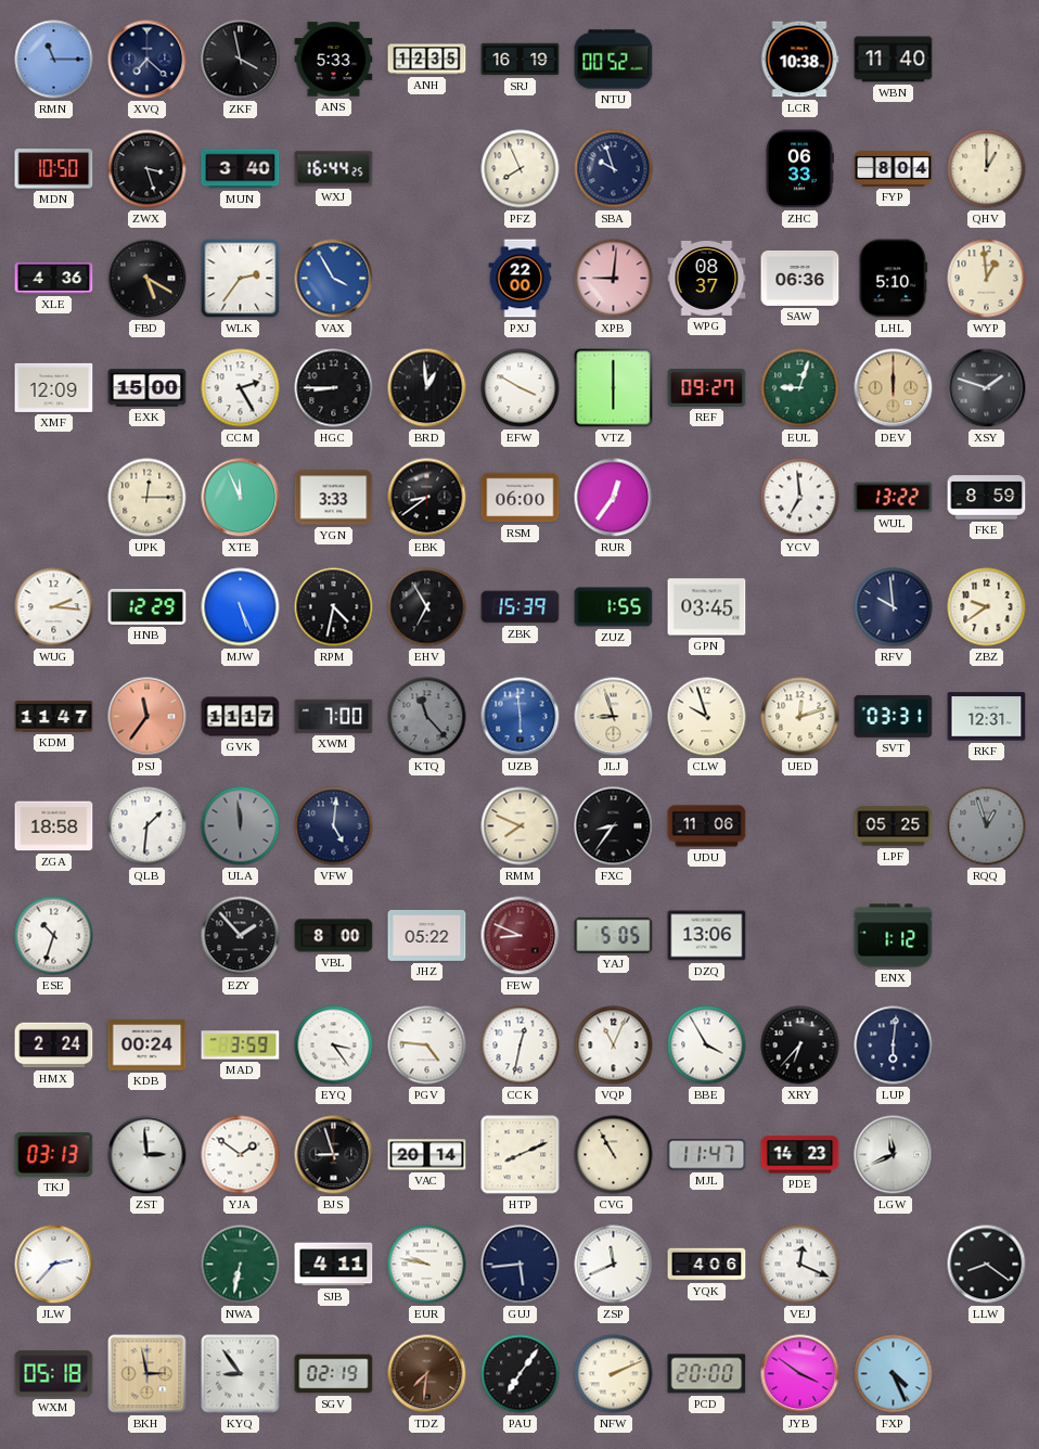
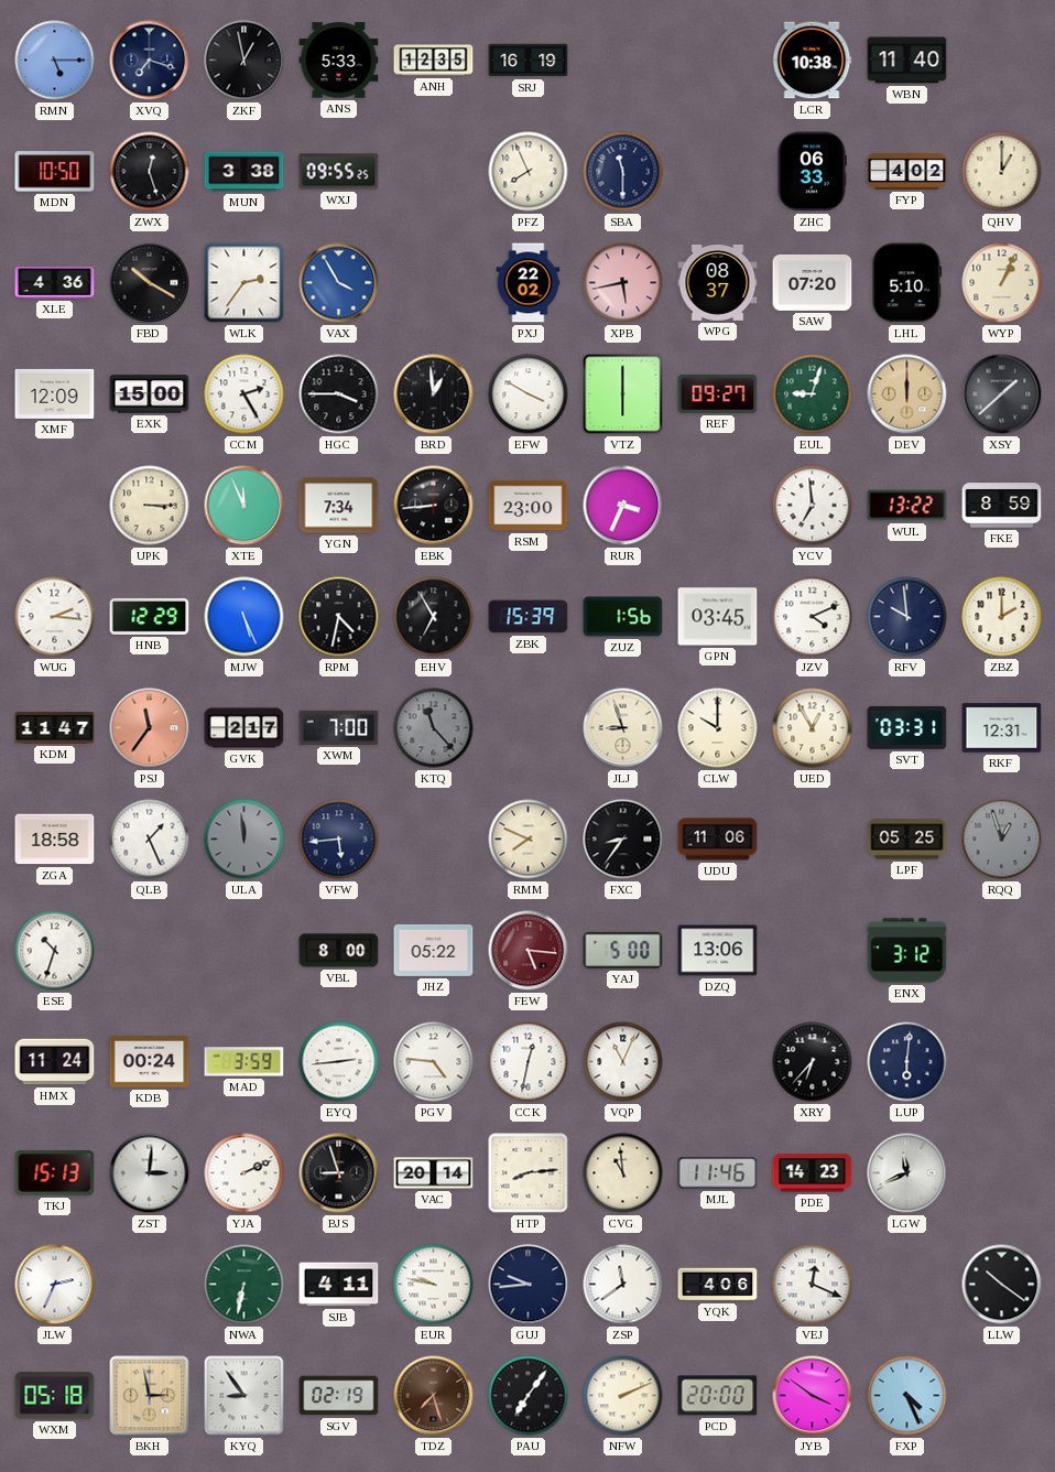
RMN: 11:15 -> 5:15
XVQ: 7:22 -> 7:18
ZKF: 3:58 -> 12:58
NTU: 00:52 -> none
ZWX: 3:27 -> 12:27
MUN: 3:40 -> 3:38
WXJ: 16:44 -> 09:55
SBA: 9:57 -> 11:30
FYP: 8:04 -> 4:02
FBD: 5:20 -> 10:20
PXJ: 22:00 -> 22:02
XPB: 9:01 -> 5:43
SAW: 06:36 -> 07:20
WYP: 12:59 -> 1:04
HGC: 8:45 -> 3:45
XSY: 1:48 -> 1:38
UPK: 12:15 -> 3:15
YGN: 3:33 -> 7:34
EBK: 8:39 -> 8:44
RSM: 06:00 -> 23:00
RUR: 12:36 -> 3:34
ZUZ: 1:55 -> 1:56
JZV: none -> 4:11
ZBZ: 9:39 -> 2:00
GVK: 11:17 -> 2:17
UZB: 5:59 -> none
CLW: 9:57 -> 10:00
UED: 12:12 -> 12:55
QLB: 1:31 -> 1:26
VFW: 5:01 -> 5:44
EZY: 1:53 -> none
FEW: 8:49 -> 5:16
YAJ: 5:05 -> 5:00
ENX: 1:12 -> 3:12
HMX: 2:24 -> 11:24
EYQ: 3:24 -> 2:44
BBE: 3:55 -> none
TKJ: 03:13 -> 15:13
ZST: 2:59 -> 3:01
YJA: 1:51 -> 2:11
HTP: 8:11 -> 8:14
CVG: 10:55 -> 10:59
MJL: 11:47 -> 11:46
JLW: 2:37 -> 2:34
GUJ: 5:44 -> 9:44
ZSP: 11:41 -> 11:39
LLW: 8:21 -> 10:21
TDZ: 7:31 -> 7:27
